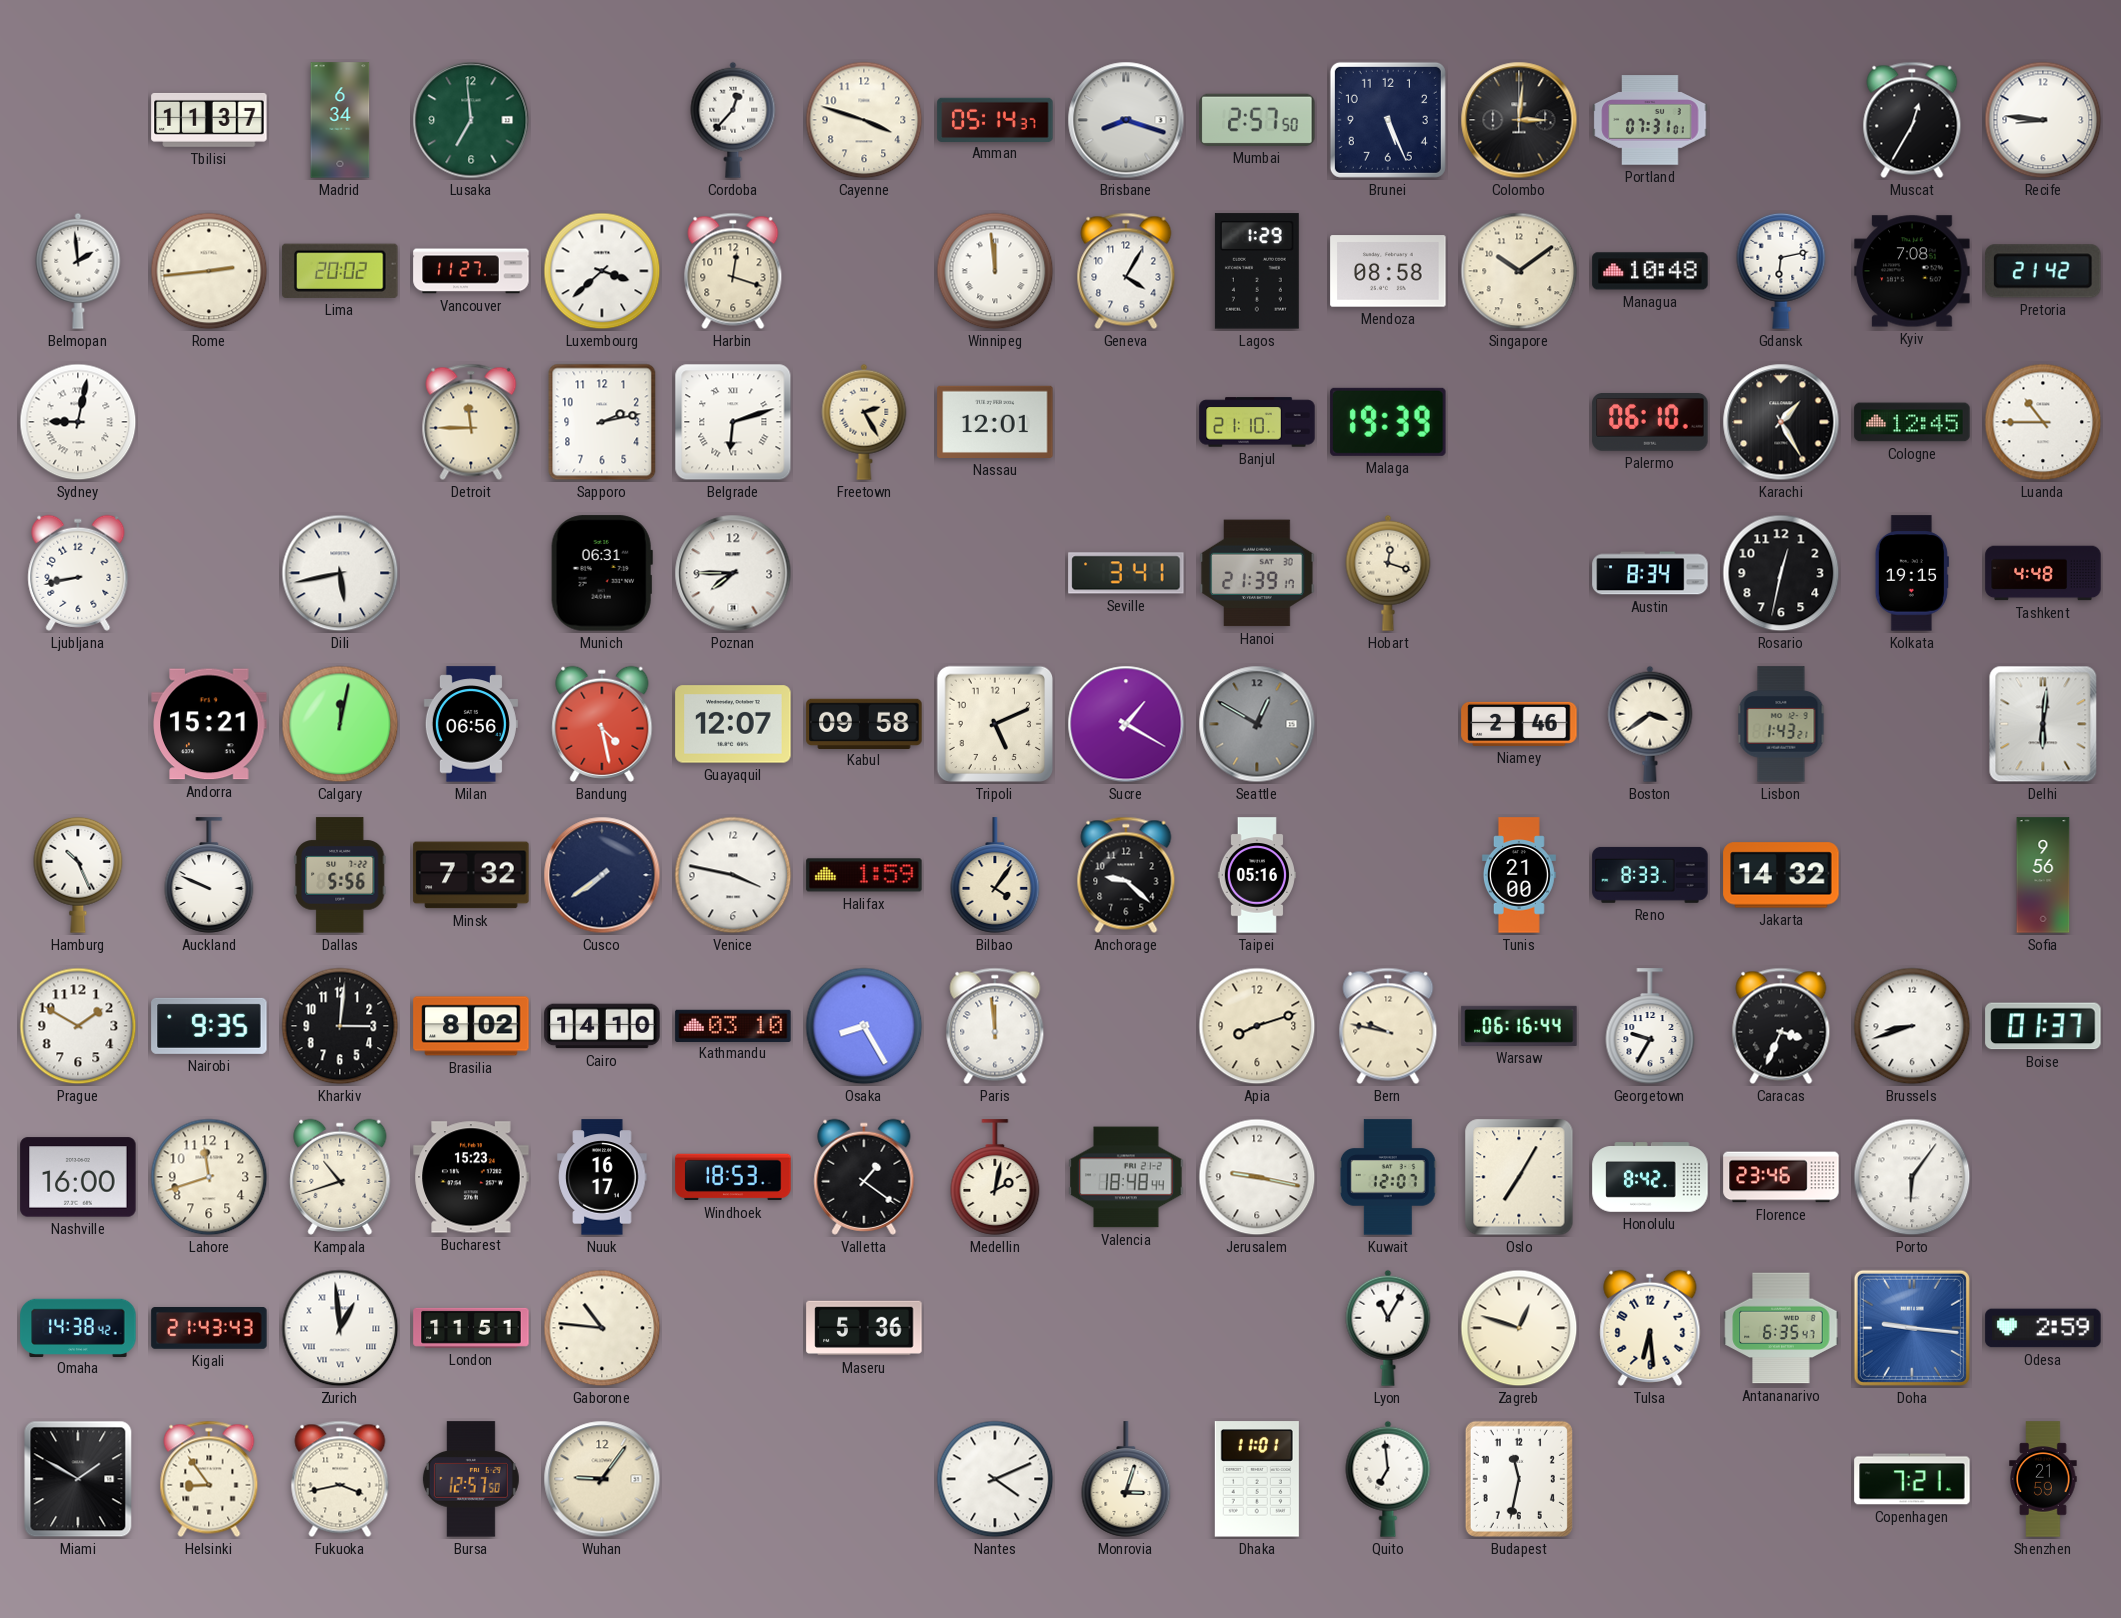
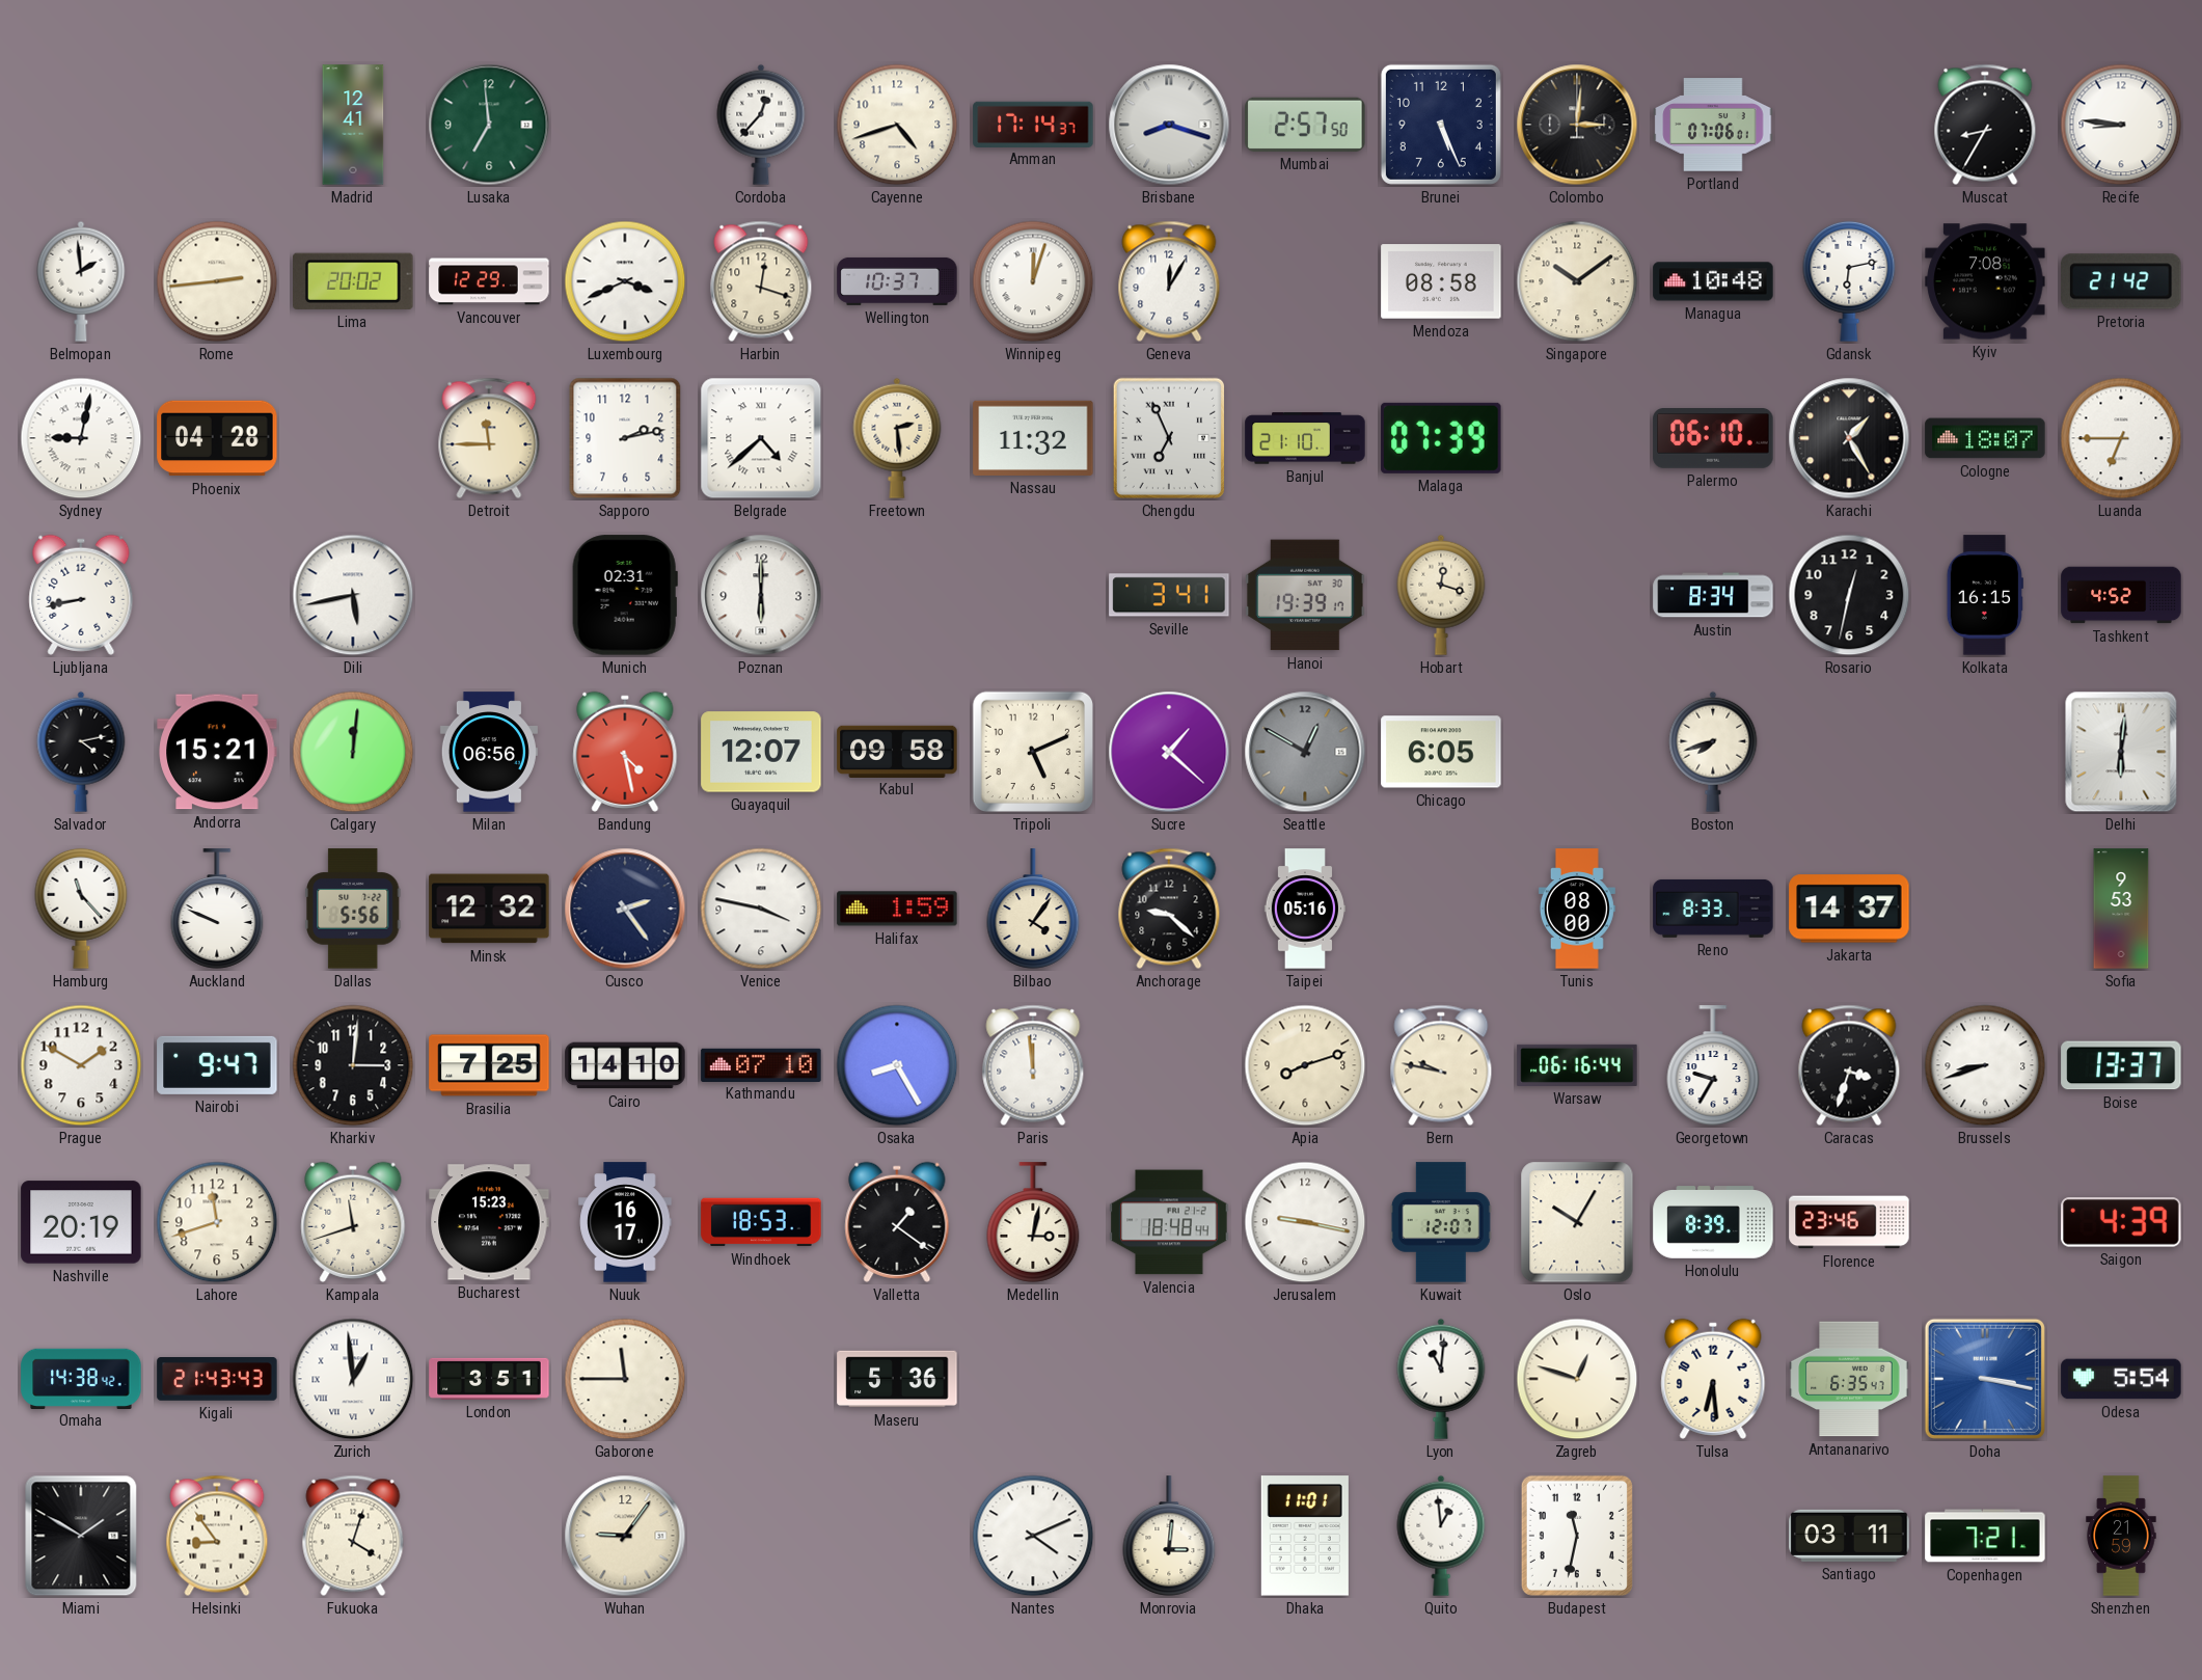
Tbilisi: 11:37 -> none
Madrid: 6:34 -> 12:41
Cayenne: 3:48 -> 4:42
Amman: 05:14 -> 17:14
Portland: 07:31 -> 07:06
Muscat: 12:35 -> 8:35
Vancouver: 11:27 -> 12:29
Luxembourg: 3:38 -> 3:41
Wellington: none -> 10:37
Winnipeg: 11:59 -> 12:03
Geneva: 4:05 -> 12:05
Lagos: 1:29 -> none
Phoenix: none -> 04:28
Belgrade: 6:12 -> 4:38
Freetown: 2:25 -> 2:29
Nassau: 12:01 -> 11:32
Chengdu: none -> 6:56
Malaga: 19:39 -> 07:39
Cologne: 12:45 -> 18:07
Luanda: 10:45 -> 6:45
Munich: 06:31 -> 02:31
Poznan: 7:45 -> 6:00
Hanoi: 21:39 -> 19:39
Kolkata: 19:15 -> 16:15
Tashkent: 4:48 -> 4:52
Salvador: none -> 4:13
Calgary: 12:02 -> 12:01
Sucre: 1:20 -> 1:22
Chicago: none -> 6:05
Niamey: 2:46 -> none
Boston: 3:39 -> 7:42
Lisbon: 1:43 -> none
Hamburg: 10:26 -> 11:23
Minsk: 7:32 -> 12:32
Cusco: 7:39 -> 2:24
Tunis: 21:00 -> 08:00
Jakarta: 14:32 -> 14:37
Sofia: 9:56 -> 9:53
Nairobi: 9:35 -> 9:47
Brasilia: 8:02 -> 7:25
Kathmandu: 03:10 -> 07:10
Caracas: 3:34 -> 3:33
Boise: 01:37 -> 13:37
Nashville: 16:00 -> 20:19
Kampala: 10:42 -> 11:42
Medellin: 2:02 -> 3:02
Oslo: 7:05 -> 10:05
Honolulu: 8:42 -> 8:39
Porto: 6:06 -> none
Saigon: none -> 4:39
London: 11:51 -> 3:51
Gaborone: 10:46 -> 11:45
Lyon: 11:05 -> 11:01
Doha: 9:16 -> 3:17
Odesa: 2:59 -> 5:54
Fukuoka: 3:43 -> 4:03
Bursa: 12:57 -> none
Monrovia: 3:03 -> 3:01
Quito: 6:59 -> 12:59
Santiago: none -> 03:11
